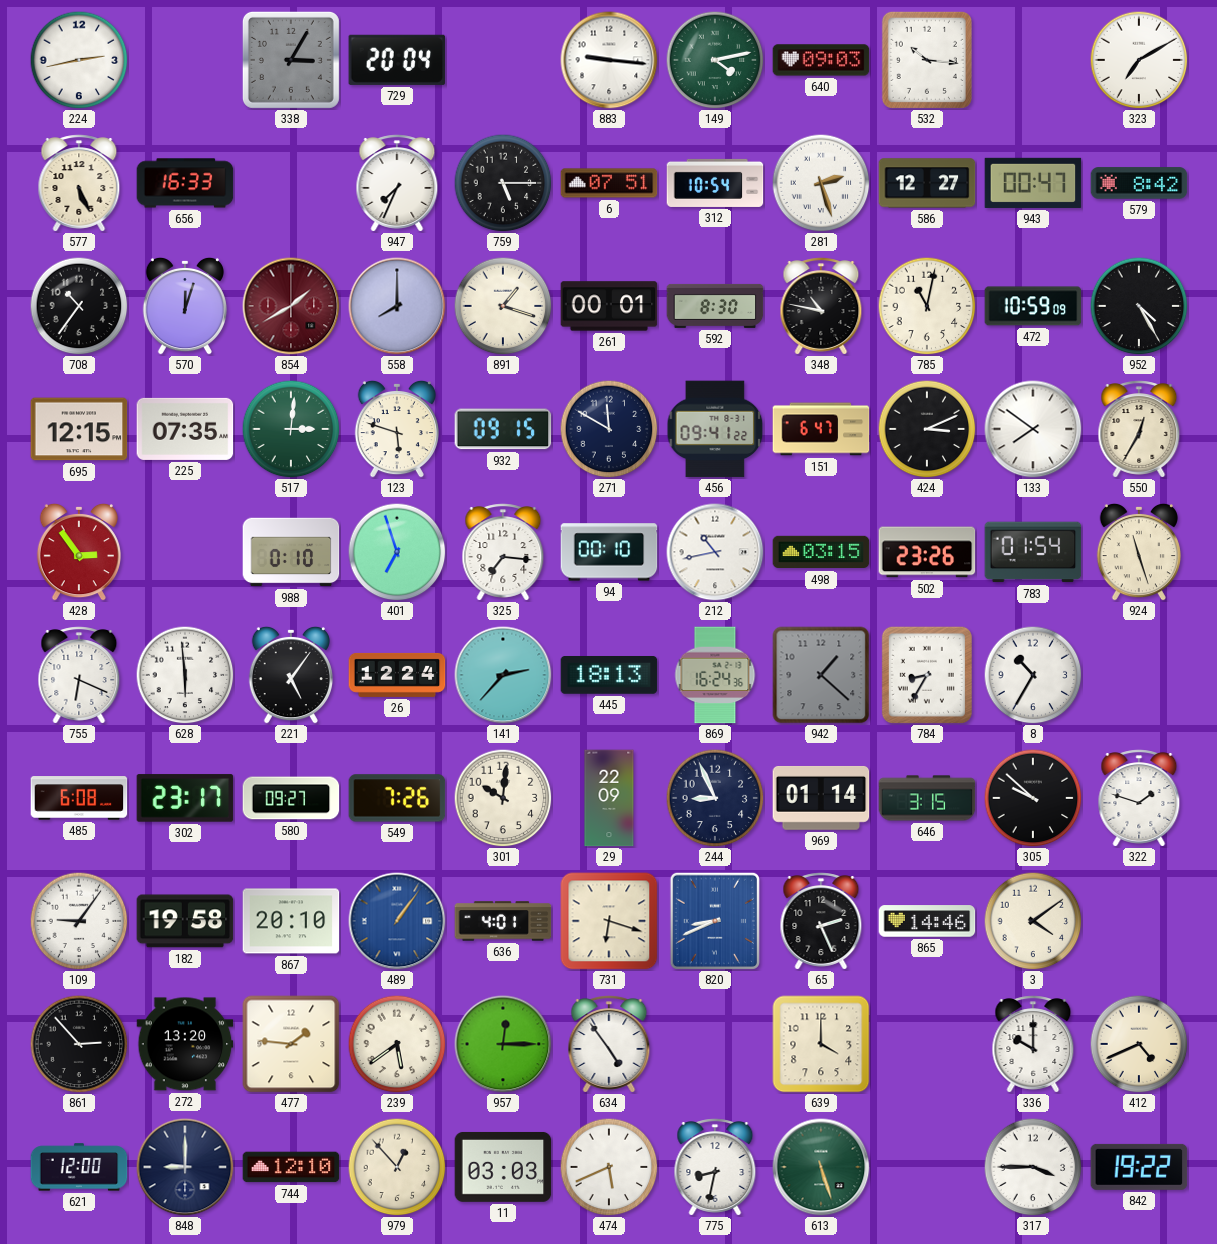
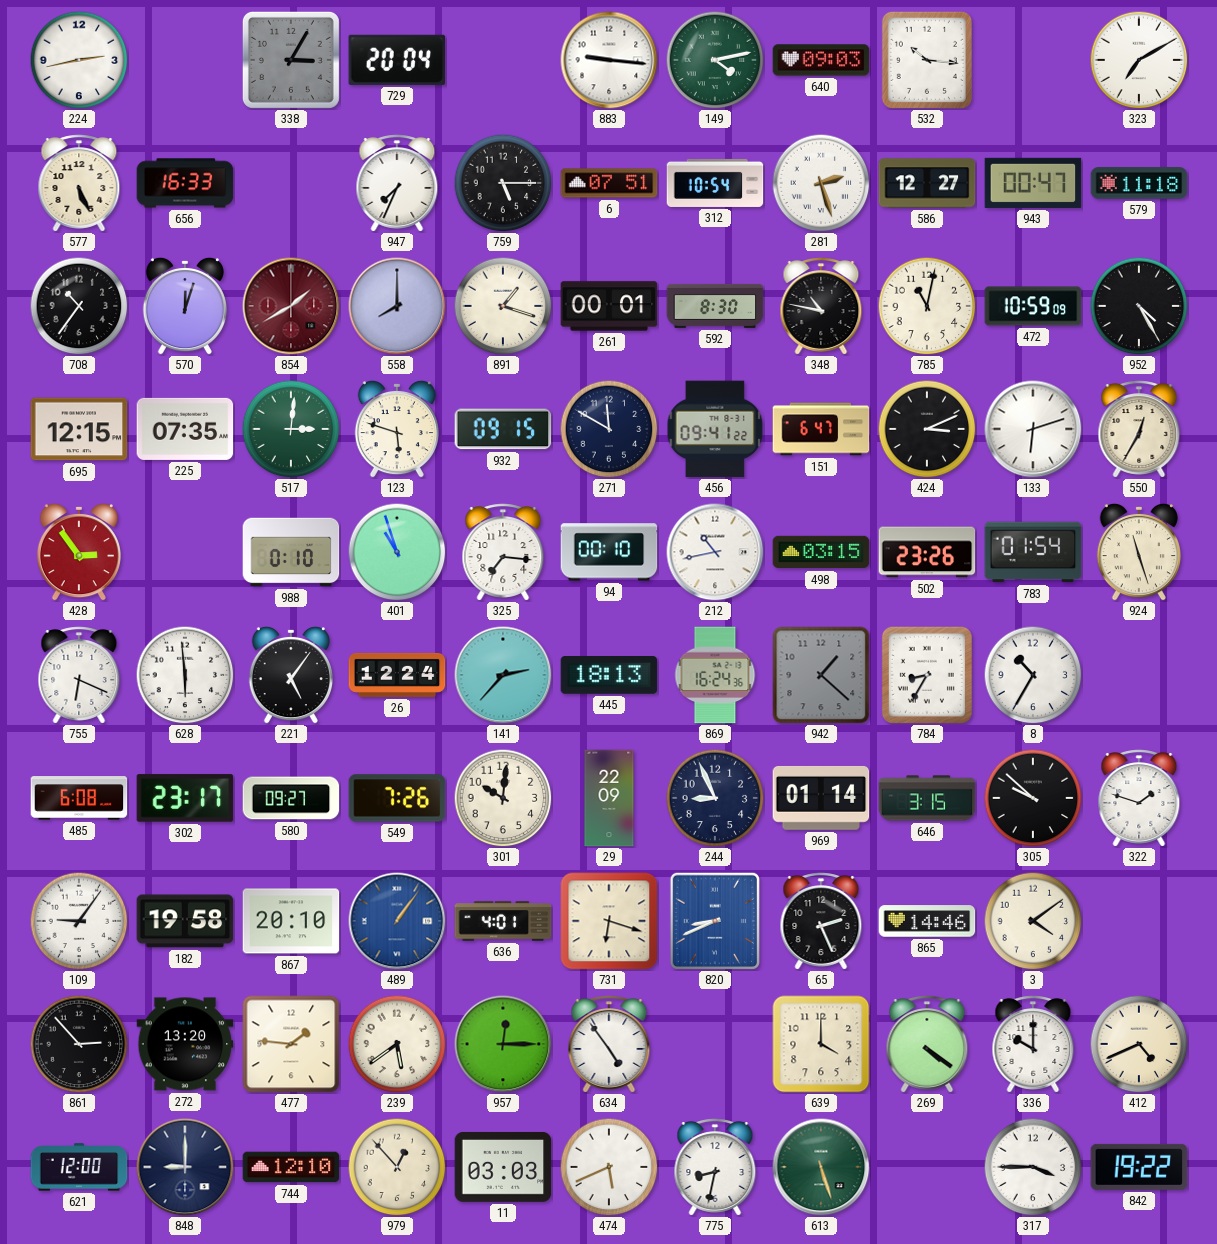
579: 8:42 -> 11:18
133: 7:51 -> 6:12
401: 6:57 -> 10:57
269: none -> 4:21
